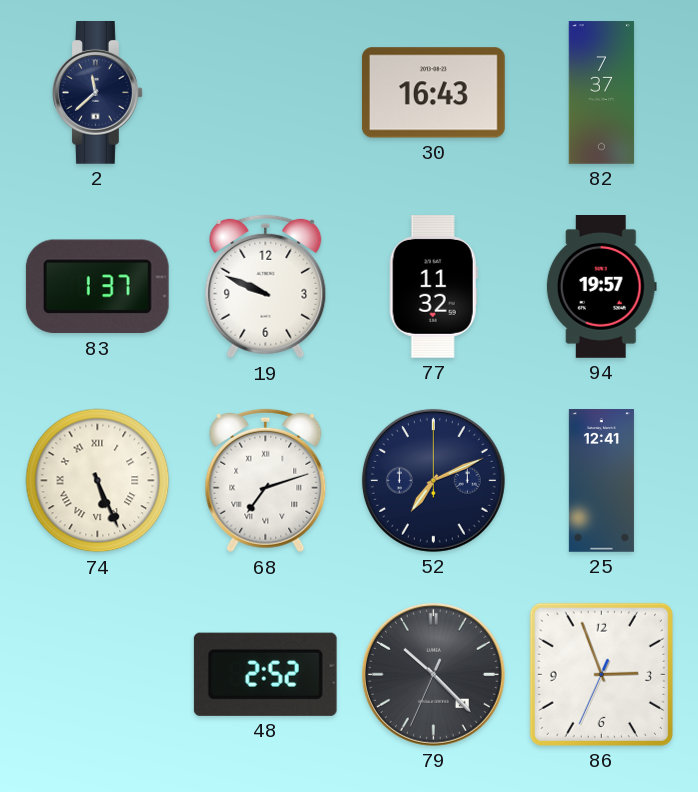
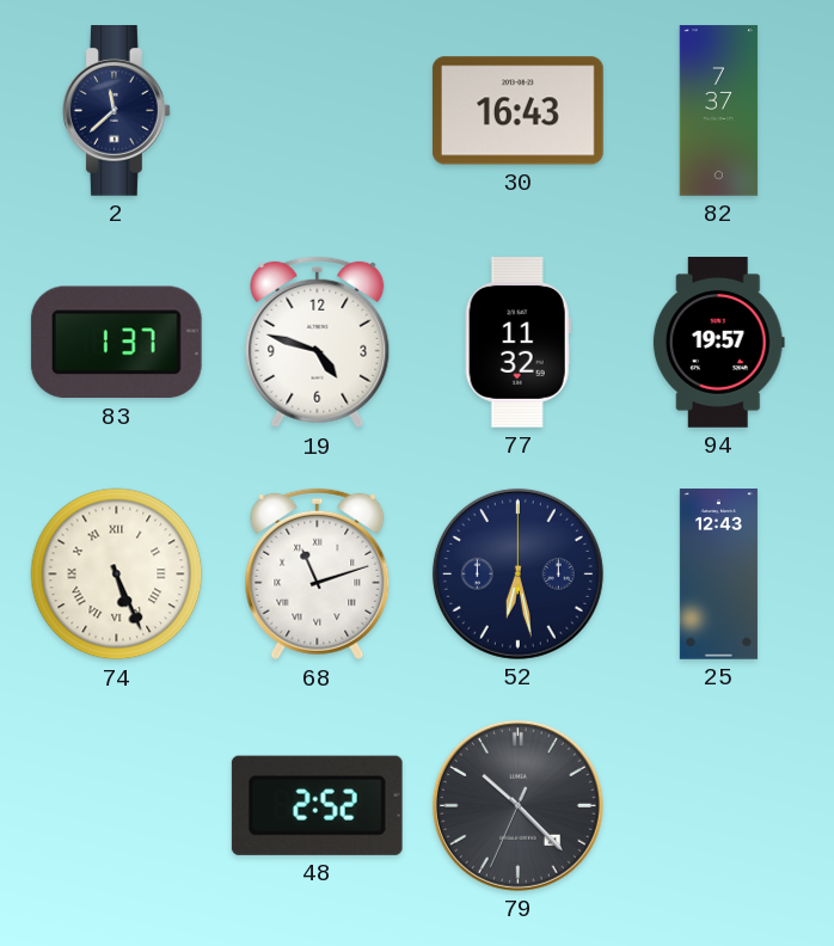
19: 9:49 -> 4:48
68: 7:12 -> 11:12
52: 7:11 -> 6:28
25: 12:41 -> 12:43
86: 2:56 -> none
